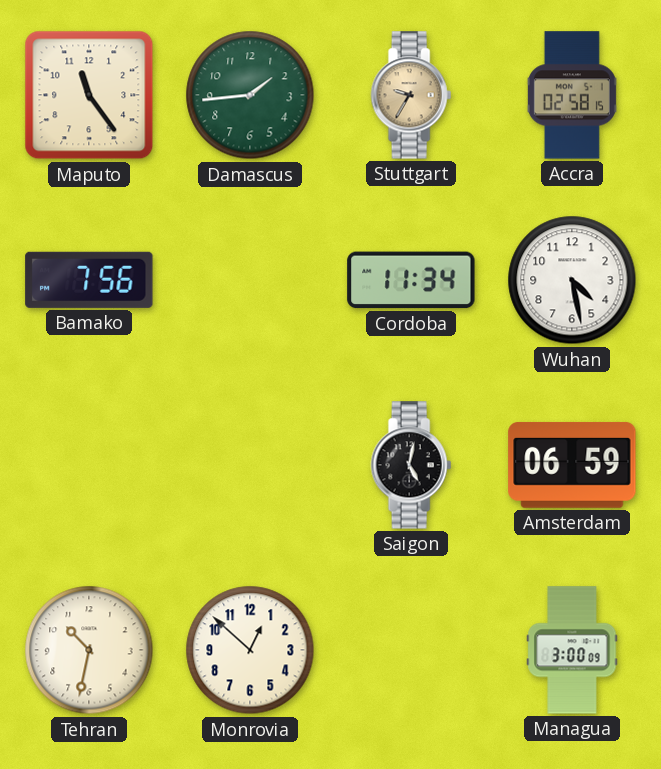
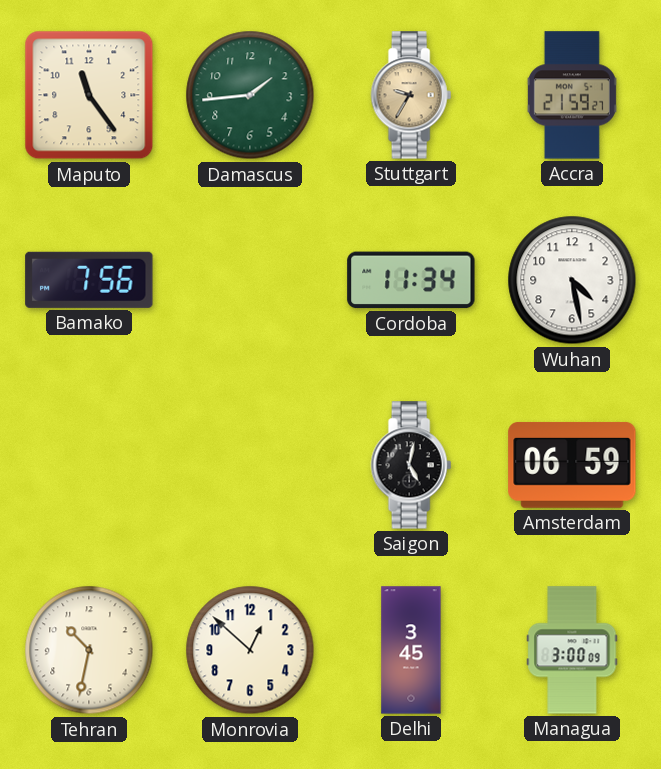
Accra: 02:58 -> 21:59
Delhi: none -> 3:45
